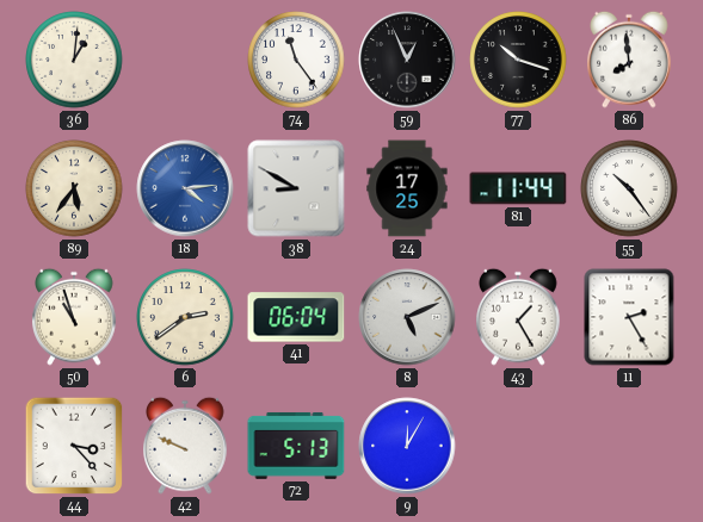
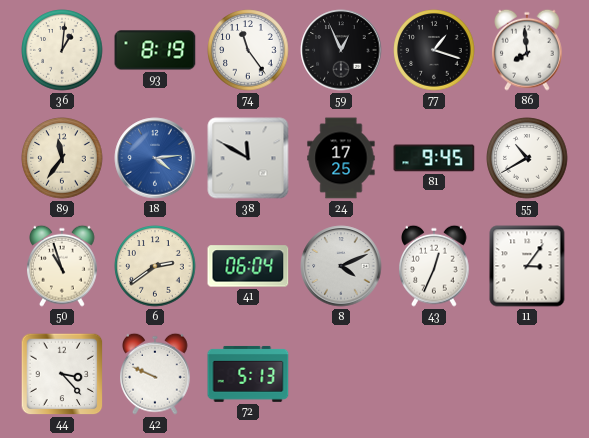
93: none -> 8:19
77: 10:18 -> 1:18
89: 5:36 -> 11:36
38: 8:50 -> 11:50
81: 11:44 -> 9:45
55: 10:24 -> 10:40
8: 5:11 -> 4:11
43: 1:25 -> 12:34
11: 2:25 -> 3:06
9: 12:05 -> none
